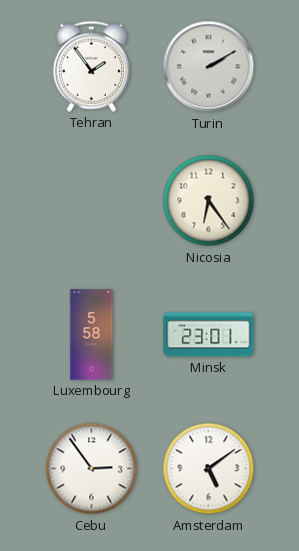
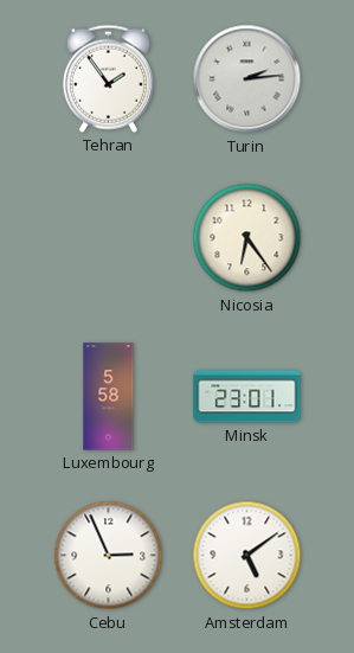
Turin: 2:10 -> 2:14
Cebu: 2:54 -> 2:56
